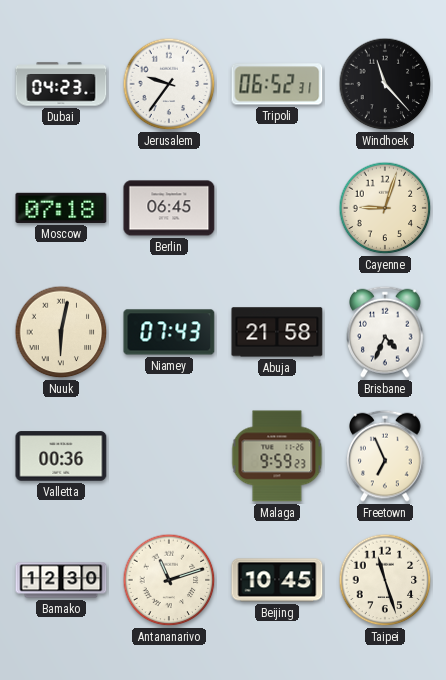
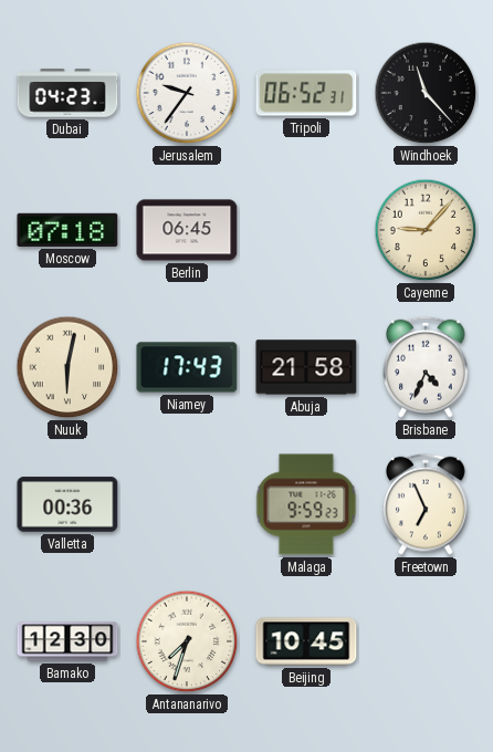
Cayenne: 9:03 -> 9:07
Niamey: 07:43 -> 17:43
Antananarivo: 11:12 -> 7:33
Taipei: 11:27 -> none
